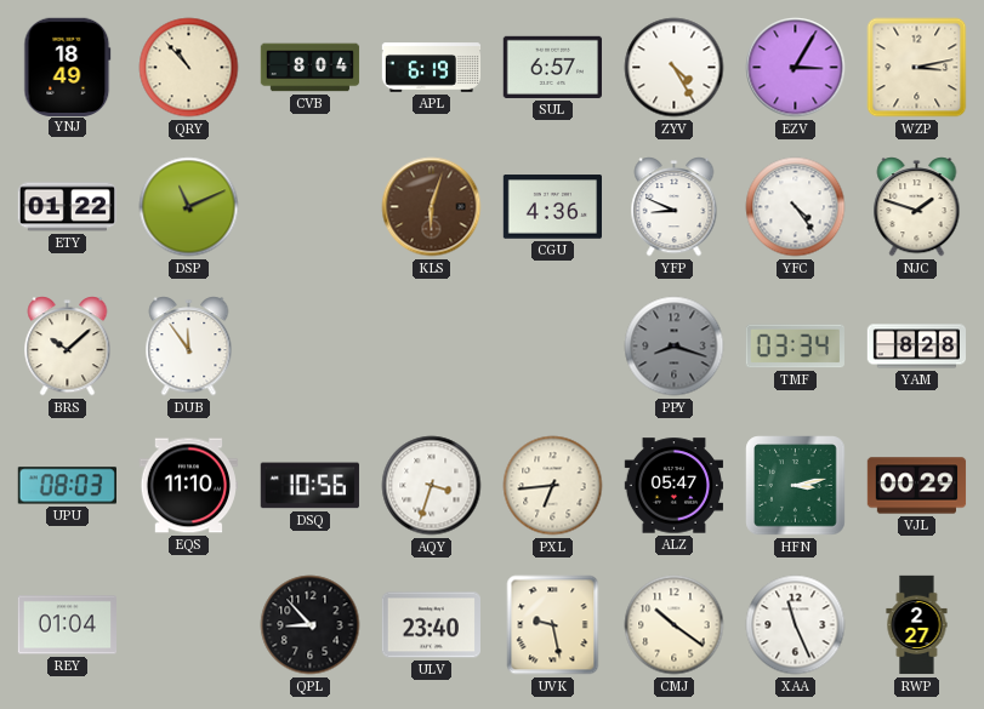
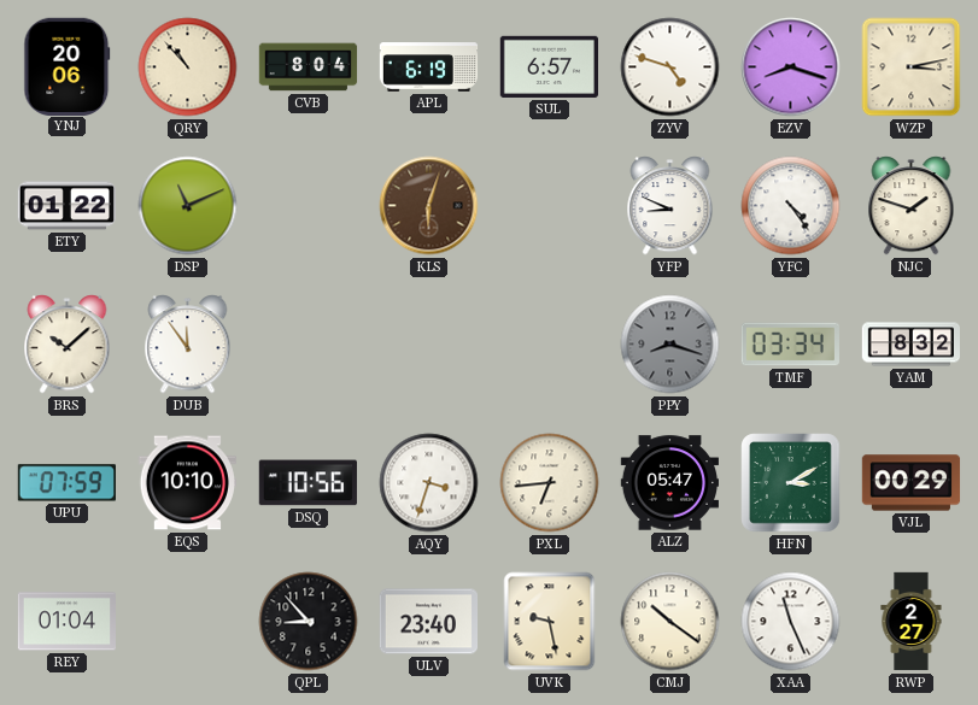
YNJ: 18:49 -> 20:06
ZYV: 4:25 -> 4:48
EZV: 3:05 -> 8:18
CGU: 4:36 -> none
YAM: 8:28 -> 8:32
UPU: 08:03 -> 07:59
EQS: 11:10 -> 10:10
HFN: 3:13 -> 3:10
